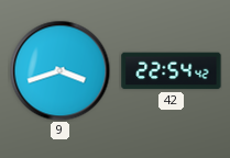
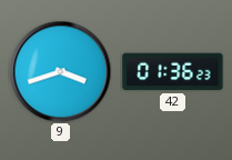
42: 22:54 -> 01:36
